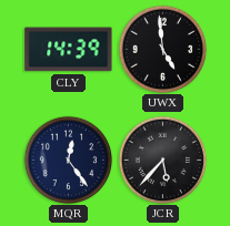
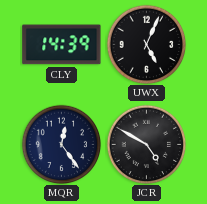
UWX: 4:59 -> 5:04
JCR: 5:37 -> 4:50
